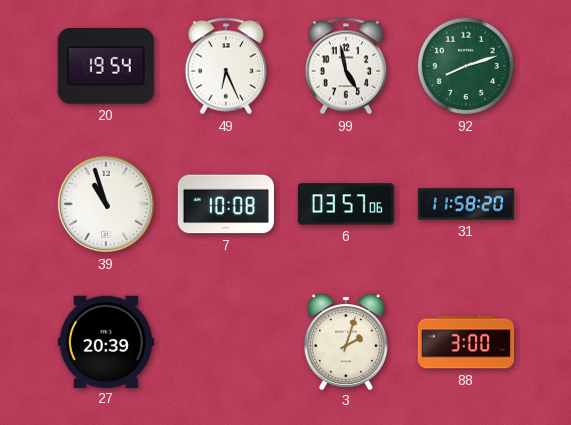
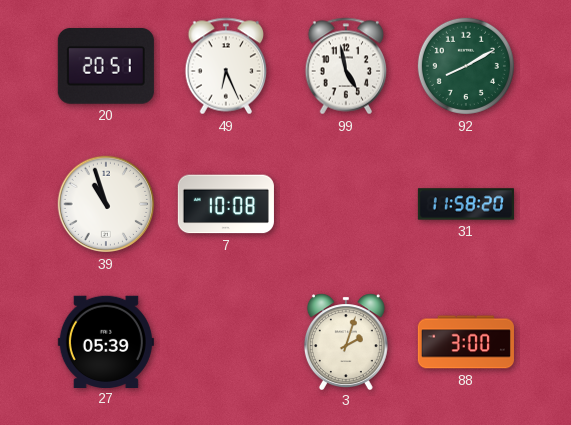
20: 19:54 -> 20:51
92: 8:12 -> 8:10
6: 03:57 -> none
27: 20:39 -> 05:39
